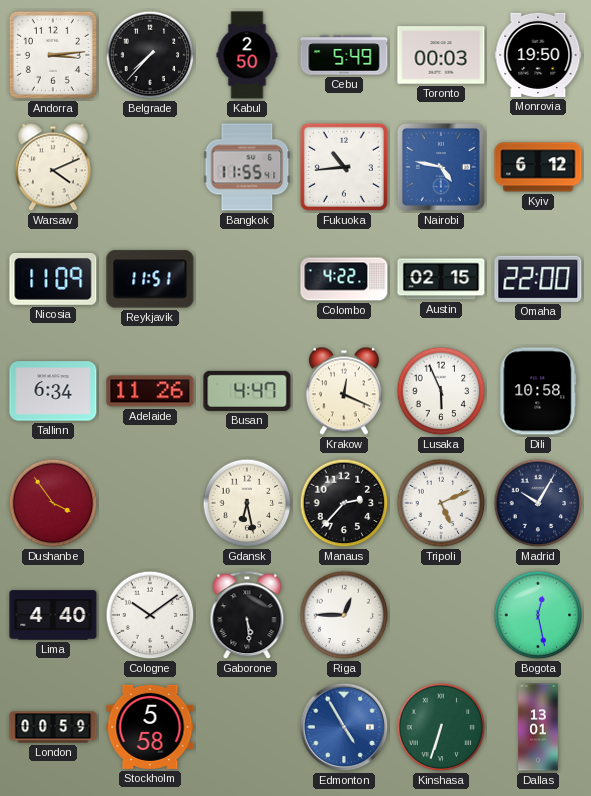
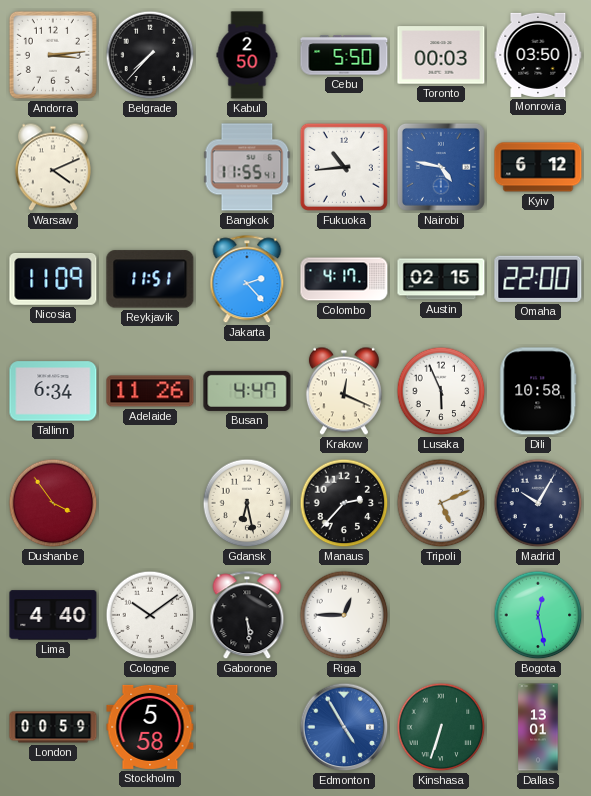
Cebu: 5:49 -> 5:50
Monrovia: 19:50 -> 03:50
Jakarta: none -> 2:23
Colombo: 4:22 -> 4:17
